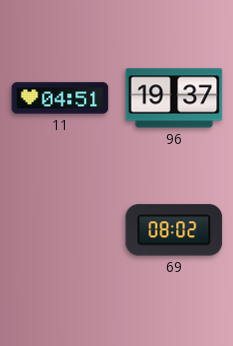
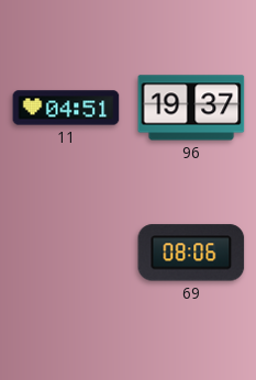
69: 08:02 -> 08:06
